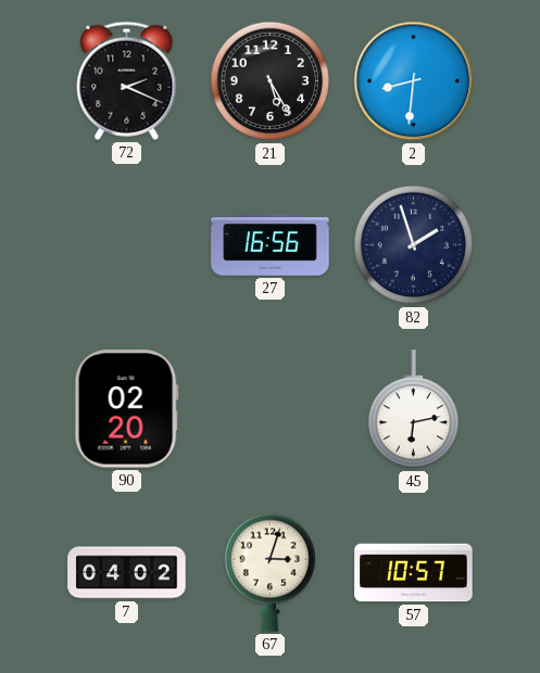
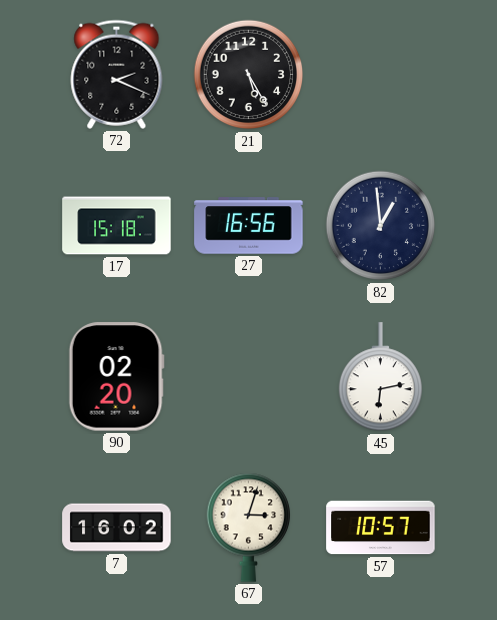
2: 8:31 -> none
17: none -> 15:18
82: 1:57 -> 12:59
7: 04:02 -> 16:02
